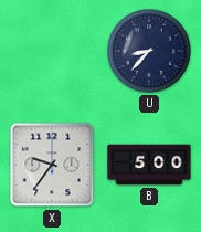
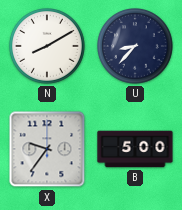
N: none -> 8:10
